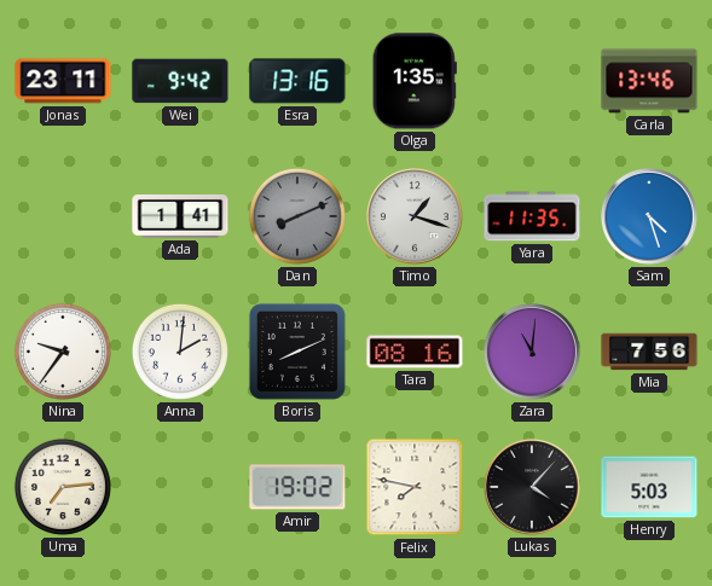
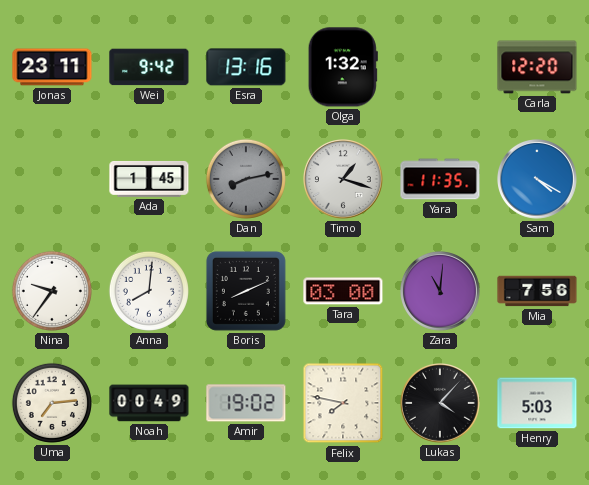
Olga: 1:35 -> 1:32
Carla: 13:46 -> 12:20
Ada: 1:41 -> 1:45
Dan: 8:11 -> 8:13
Sam: 4:27 -> 4:20
Anna: 2:01 -> 8:01
Tara: 08:16 -> 03:00
Noah: none -> 00:49
